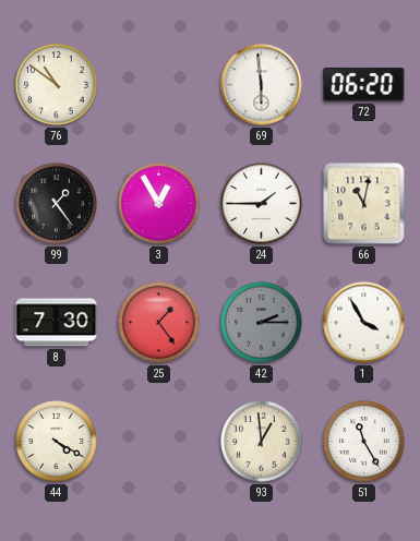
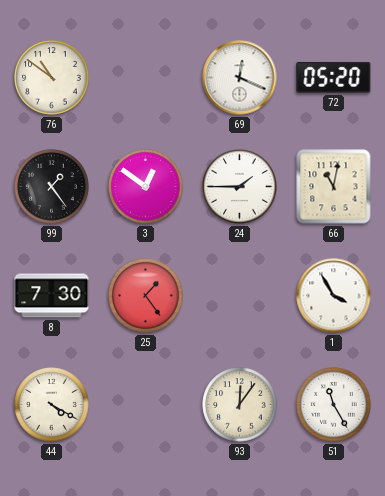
69: 5:59 -> 12:19
72: 06:20 -> 05:20
3: 12:55 -> 12:51
42: 2:15 -> none
93: 12:59 -> 12:06
